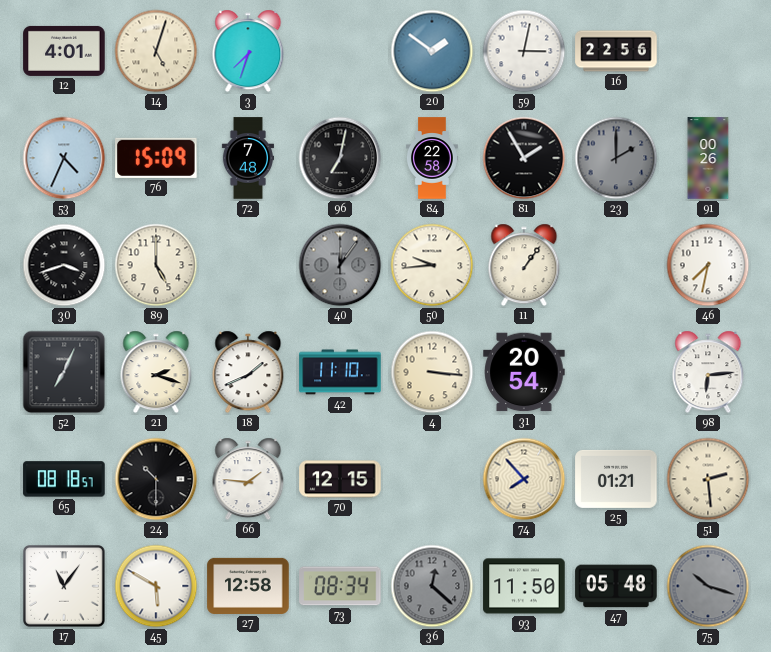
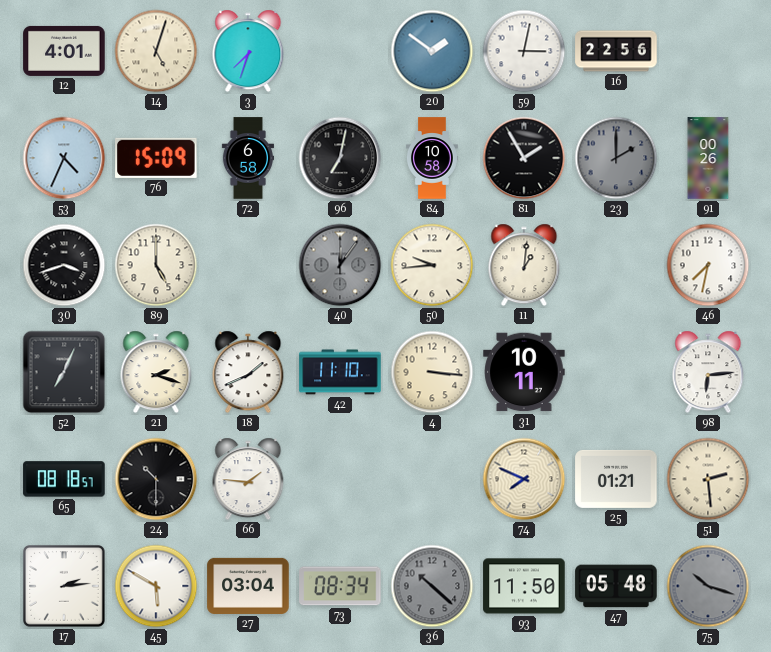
72: 7:48 -> 6:58
84: 22:58 -> 10:58
11: 1:06 -> 1:01
31: 20:54 -> 10:11
70: 12:15 -> none
74: 7:53 -> 7:49
17: 11:06 -> 2:14
27: 12:58 -> 03:04
36: 12:22 -> 10:22
